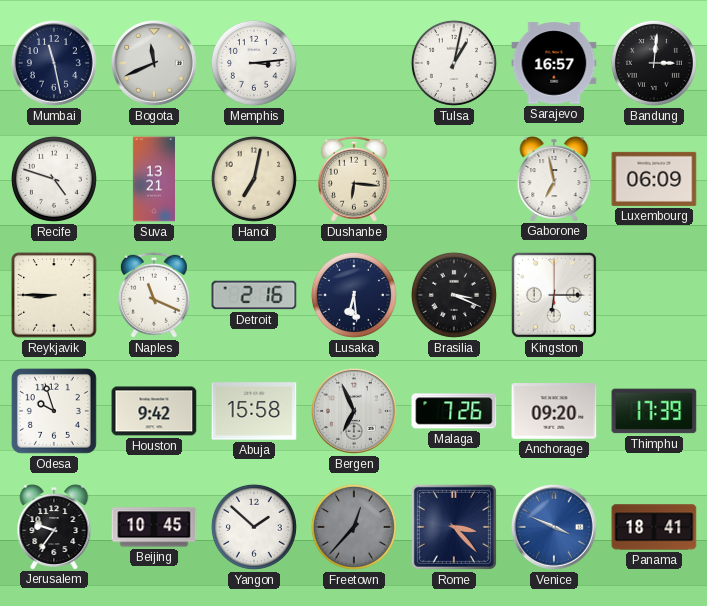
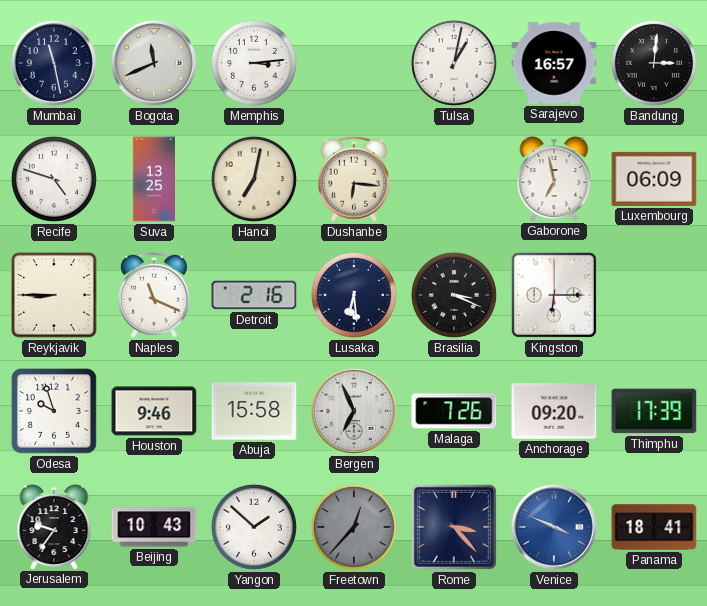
Suva: 13:21 -> 13:25
Houston: 9:42 -> 9:46
Beijing: 10:45 -> 10:43
